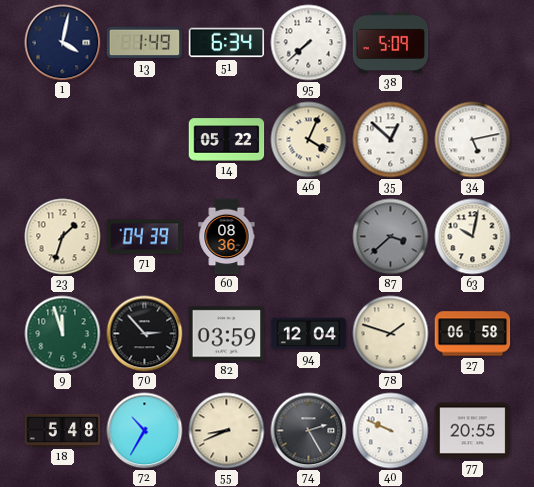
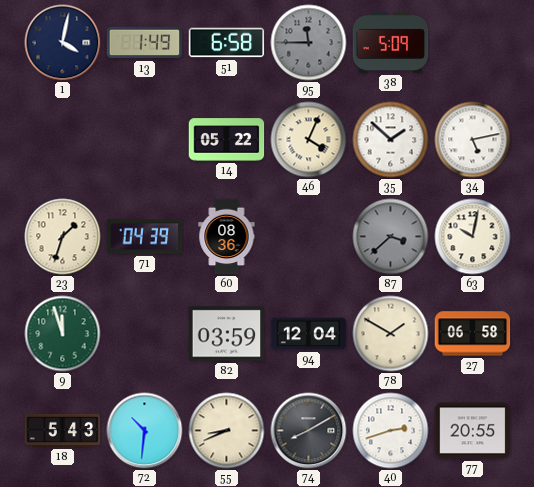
51: 6:34 -> 6:58
95: 7:38 -> 11:45
95 dial: white -> grey
35: 12:52 -> 1:52
70: 2:53 -> none
78: 1:48 -> 1:50
18: 5:48 -> 5:43
72: 10:35 -> 10:31
74: 2:25 -> 8:10
40: 9:49 -> 2:42
